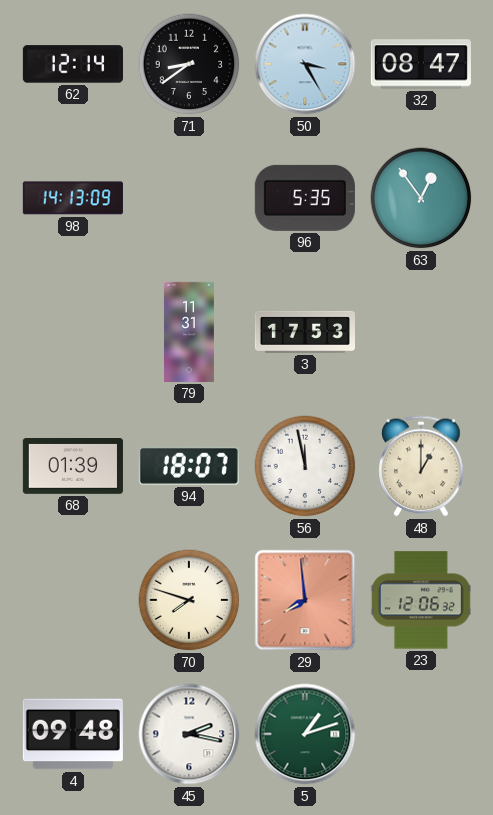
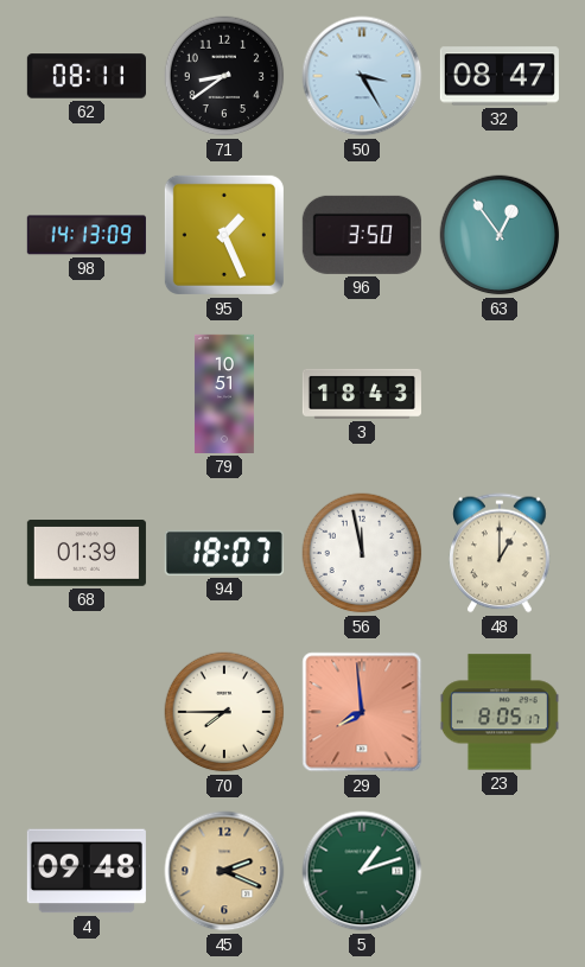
62: 12:14 -> 08:11
95: none -> 1:26
96: 5:35 -> 3:50
79: 11:31 -> 10:51
3: 17:53 -> 18:43
70: 7:48 -> 7:45
23: 12:06 -> 8:05
45: 2:17 -> 2:19
45 dial: white -> champagne
